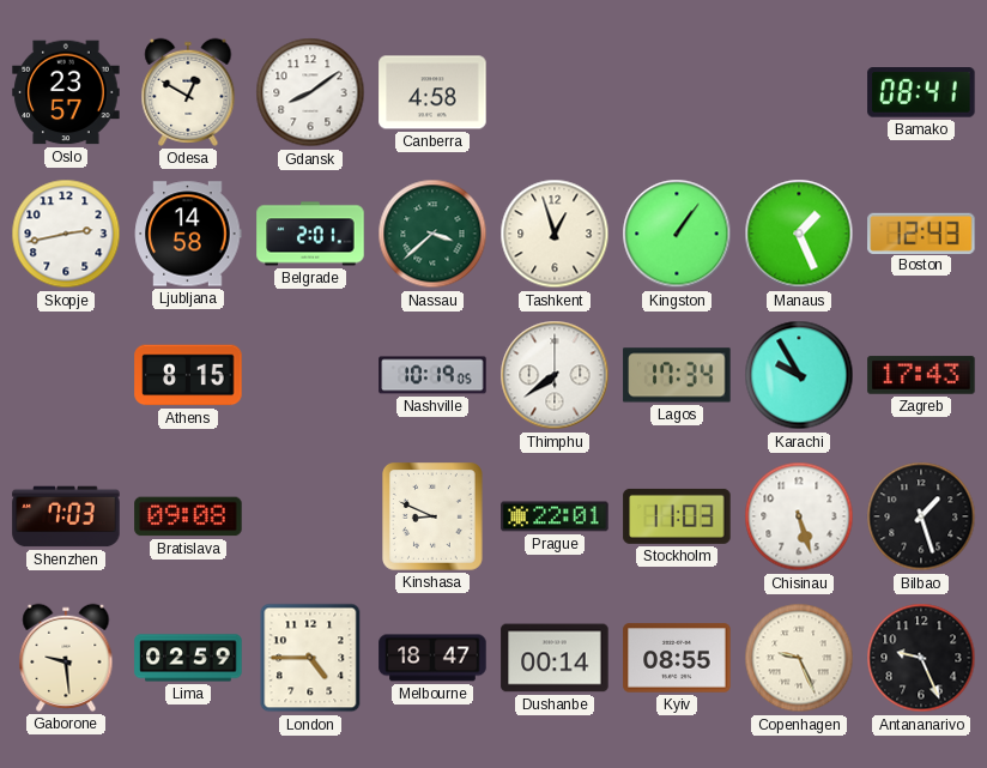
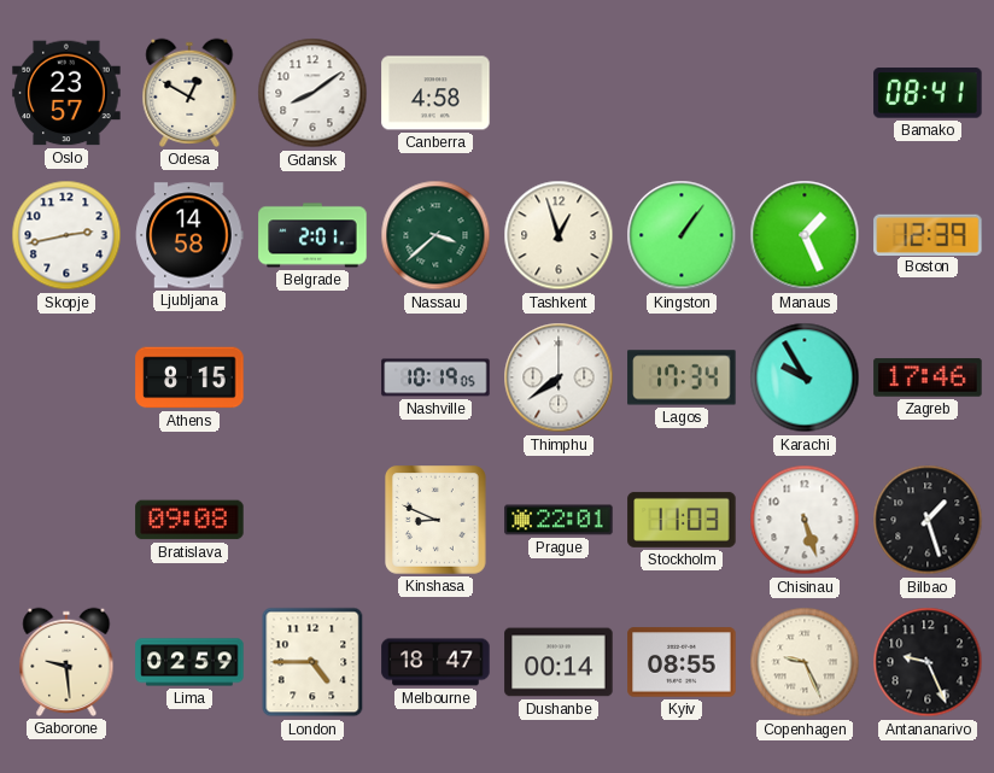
Boston: 12:43 -> 12:39
Zagreb: 17:43 -> 17:46
Shenzhen: 7:03 -> none
